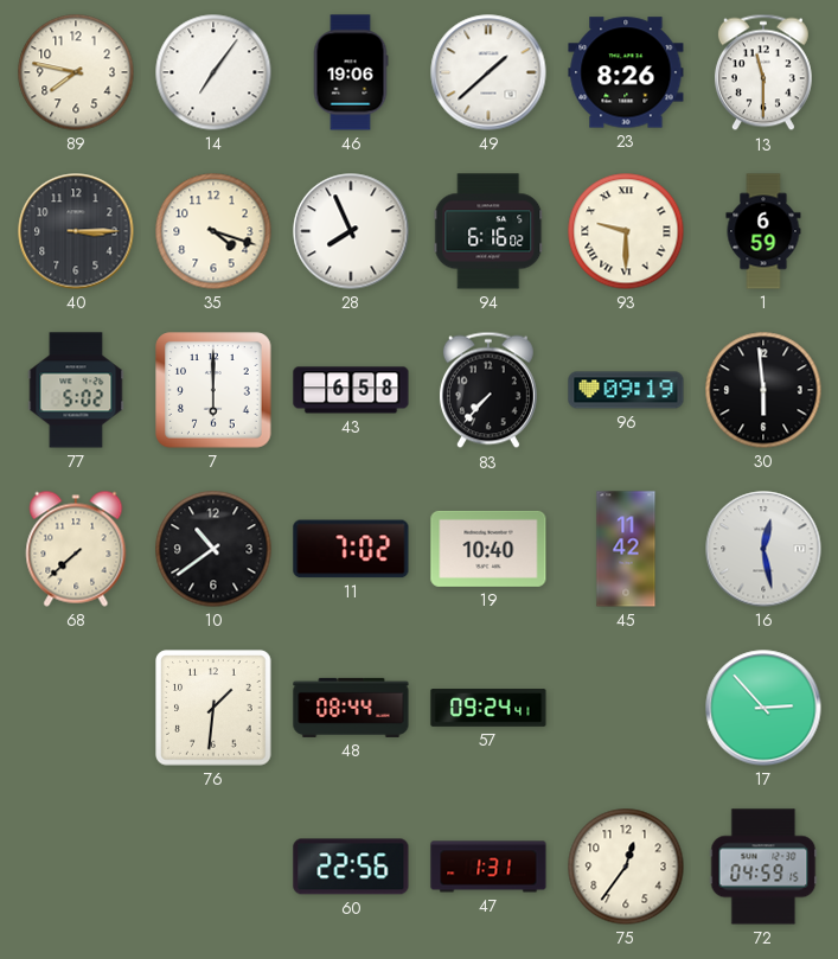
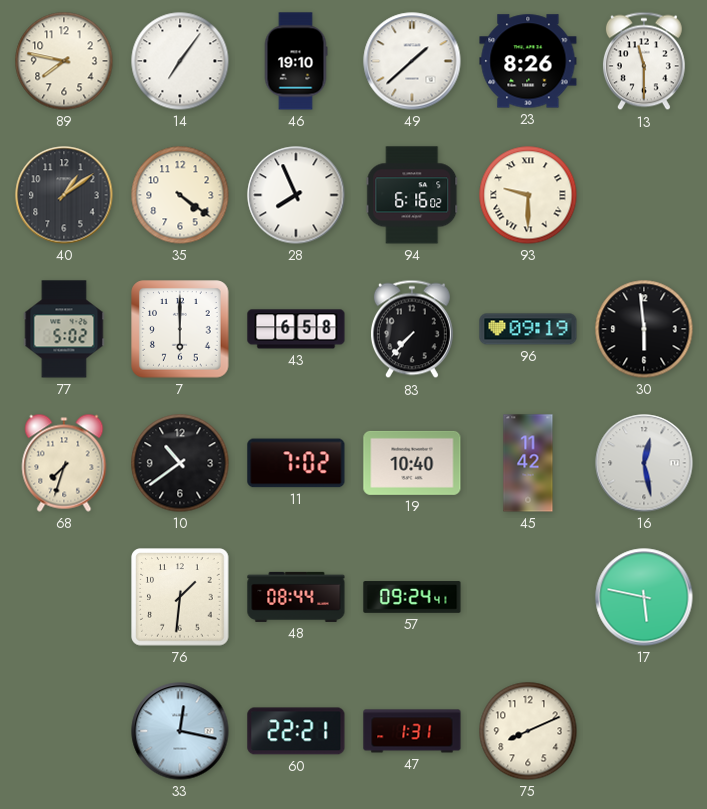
46: 19:06 -> 19:10
40: 3:15 -> 1:09
35: 4:18 -> 4:21
1: 6:59 -> none
68: 7:38 -> 7:33
17: 2:53 -> 5:47
33: none -> 12:17
60: 22:56 -> 22:21
75: 12:36 -> 8:11
72: 04:59 -> none
